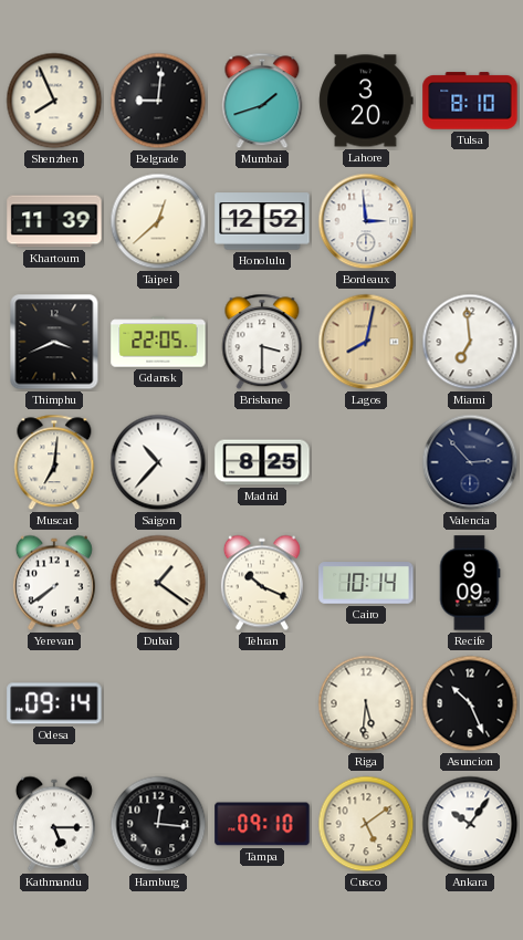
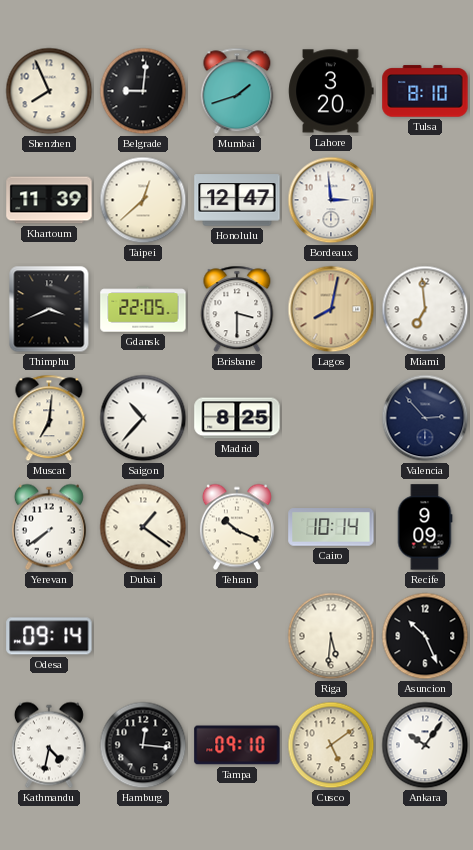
Honolulu: 12:52 -> 12:47
Kathmandu: 5:15 -> 4:32
